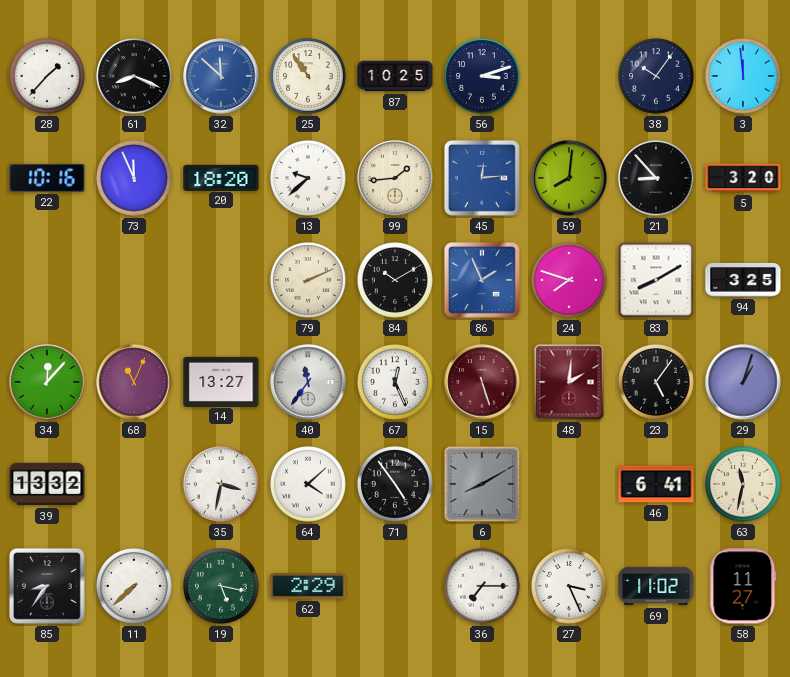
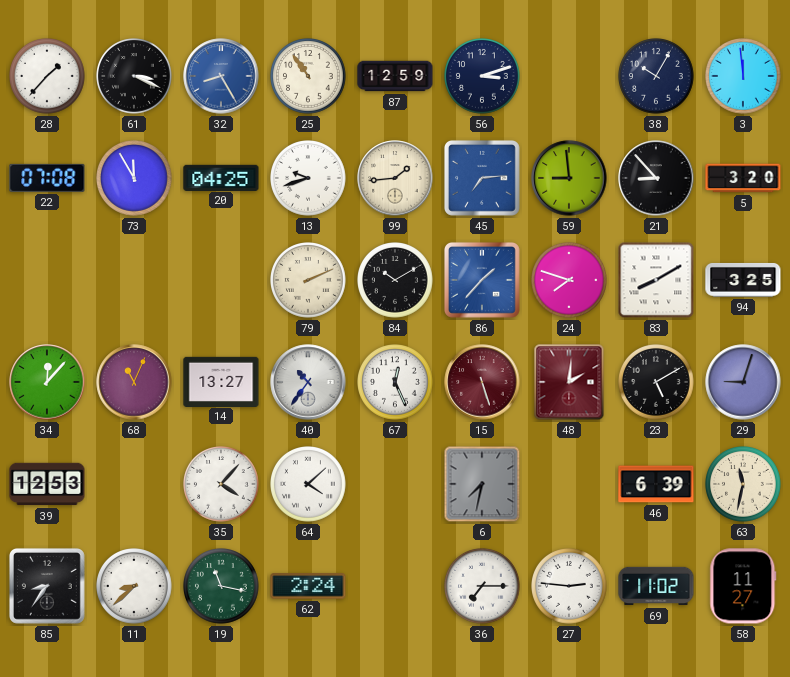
61: 8:19 -> 3:19
32: 11:52 -> 8:25
87: 10:25 -> 12:59
38: 10:06 -> 10:05
22: 10:16 -> 07:08
73: 11:56 -> 11:55
20: 18:20 -> 04:25
13: 9:38 -> 9:42
45: 12:14 -> 7:14
59: 8:01 -> 8:59
86: 1:56 -> 1:37
40: 11:36 -> 10:36
23: 5:06 -> 5:10
29: 1:03 -> 9:03
39: 13:32 -> 12:53
35: 3:32 -> 4:07
71: 4:54 -> none
6: 8:10 -> 7:32
46: 6:41 -> 6:39
11: 7:38 -> 8:38
19: 5:17 -> 11:17
62: 2:29 -> 2:24
27: 3:26 -> 2:46
